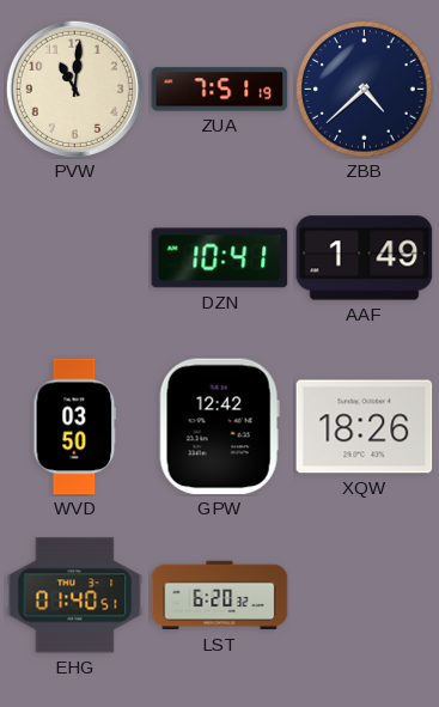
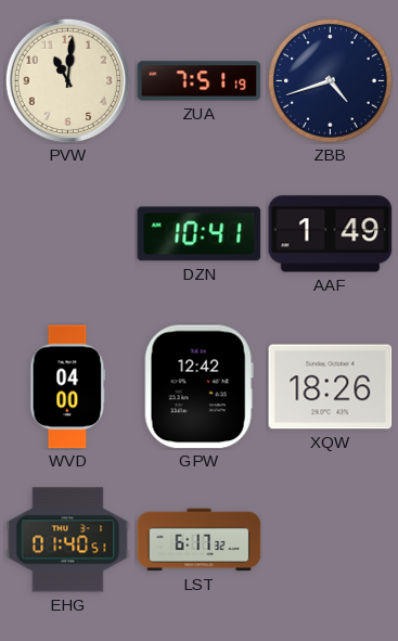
ZBB: 4:38 -> 4:42
WVD: 03:50 -> 04:00
LST: 6:20 -> 6:17
